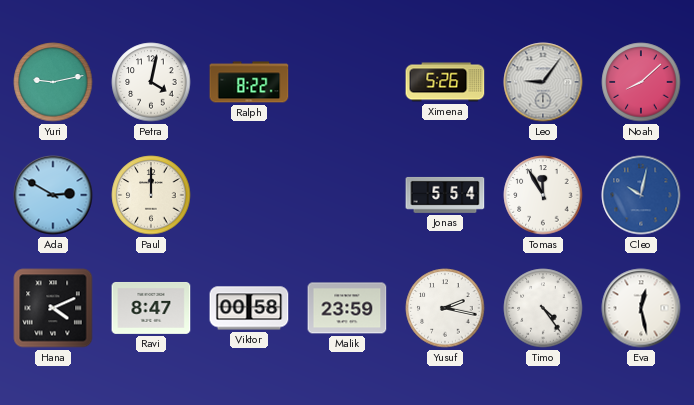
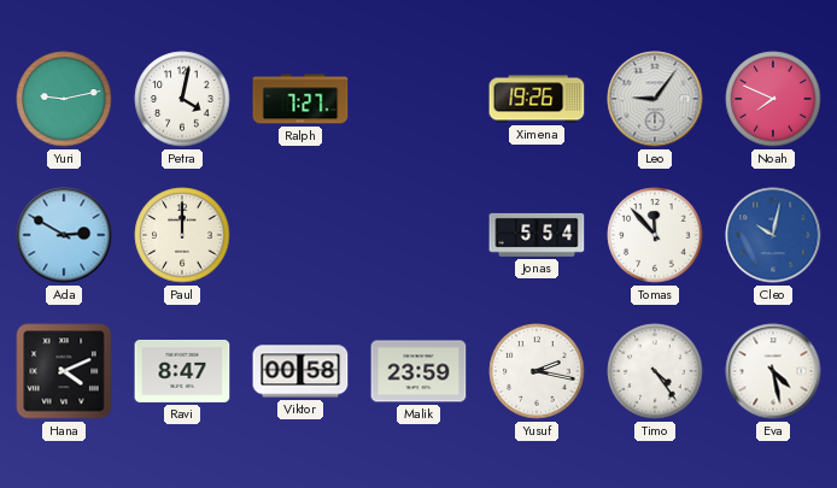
Ralph: 8:22 -> 7:27
Ximena: 5:26 -> 19:26
Noah: 8:08 -> 7:49
Tomas: 11:55 -> 11:53
Eva: 12:28 -> 4:28
